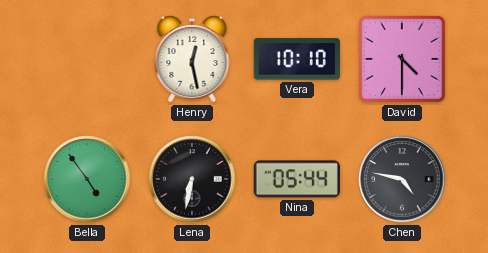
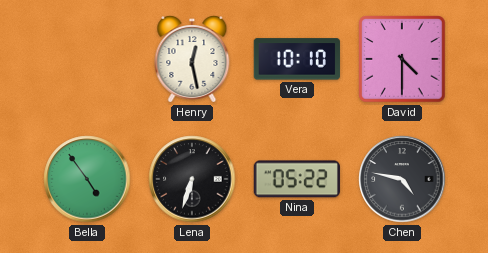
Lena: 6:32 -> 6:33
Nina: 05:44 -> 05:22
